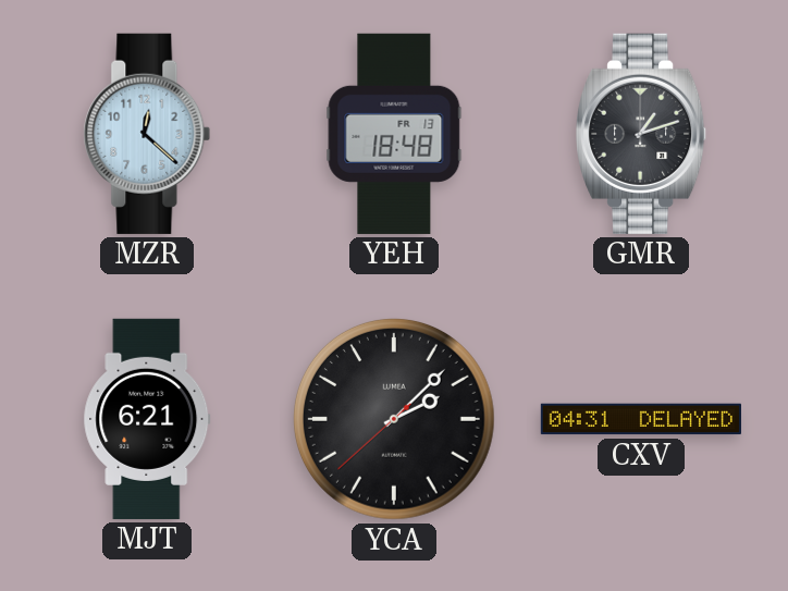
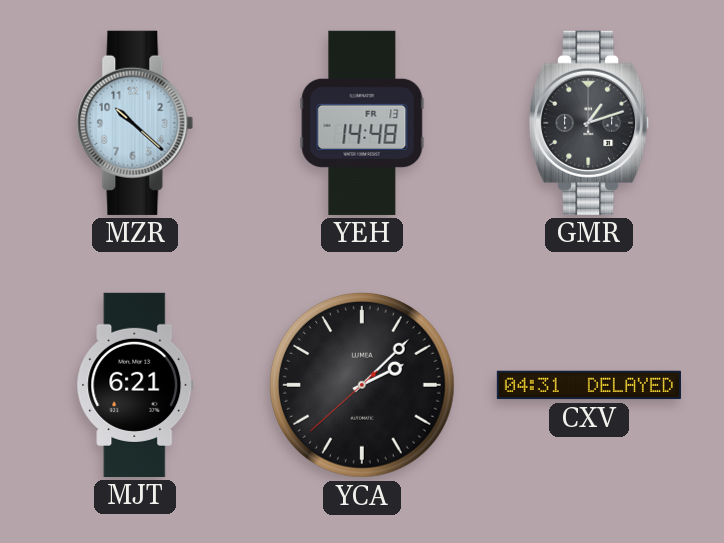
MZR: 12:22 -> 10:22
YEH: 18:48 -> 14:48
